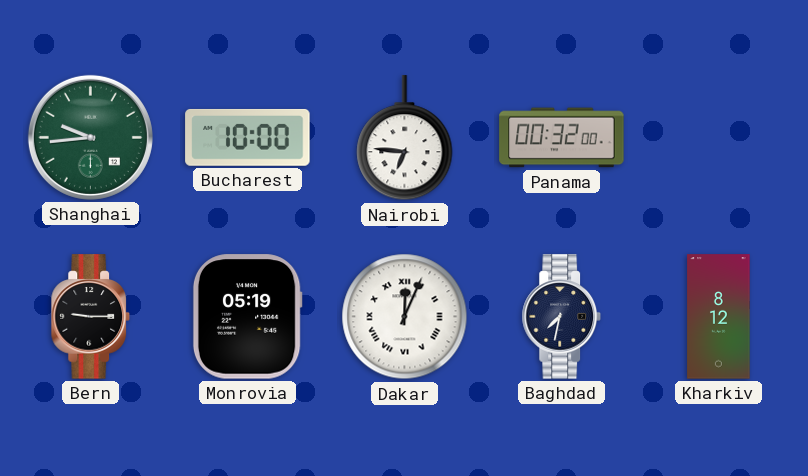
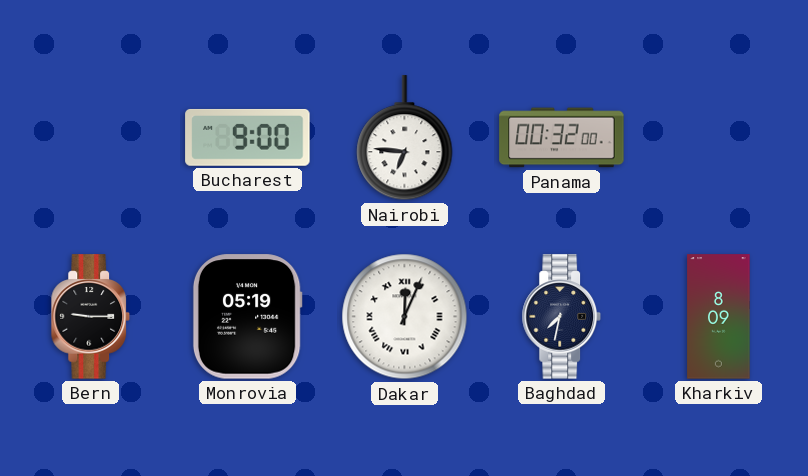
Shanghai: 9:44 -> none
Bucharest: 10:00 -> 9:00
Kharkiv: 8:12 -> 8:09
